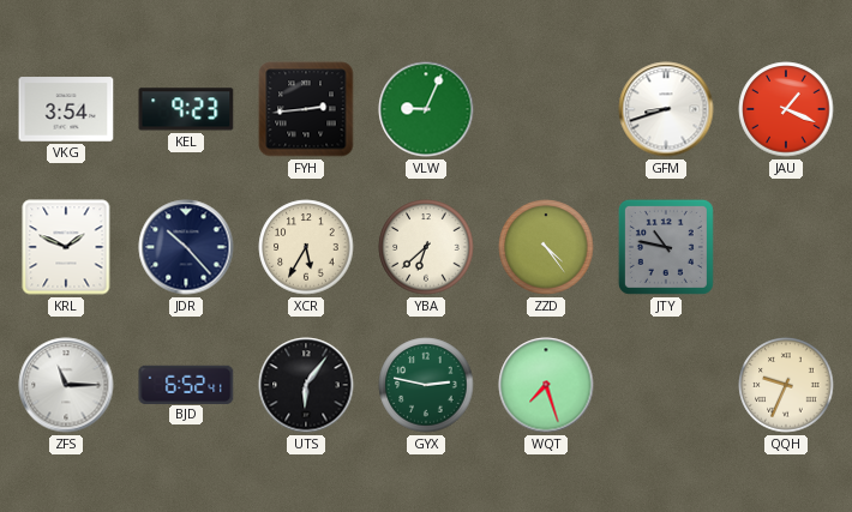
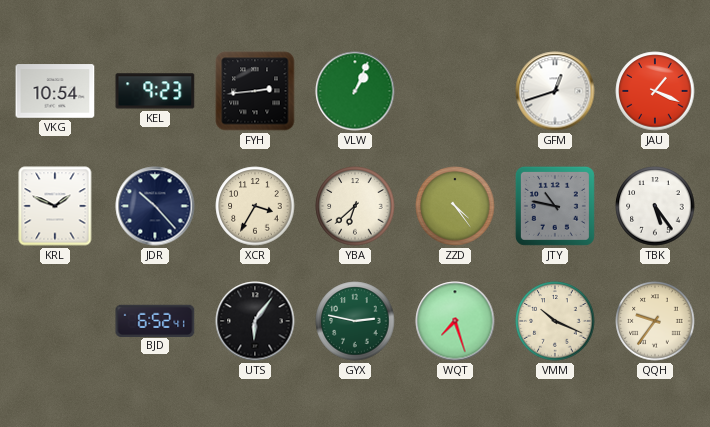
VKG: 3:54 -> 10:54
VLW: 9:04 -> 1:04
GFM: 8:42 -> 12:42
XCR: 5:35 -> 3:35
TBK: none -> 5:24
ZFS: 11:15 -> none
VMM: none -> 10:19
QQH: 9:34 -> 9:36
